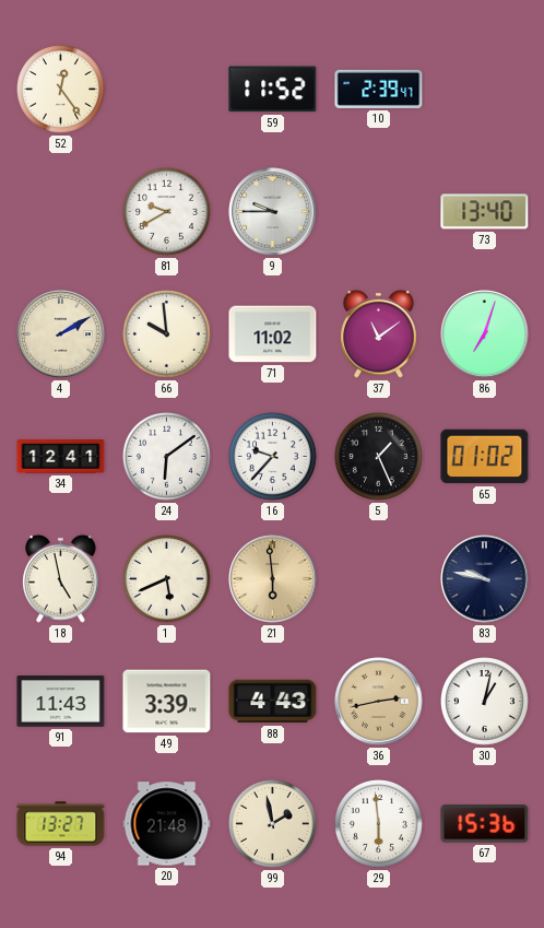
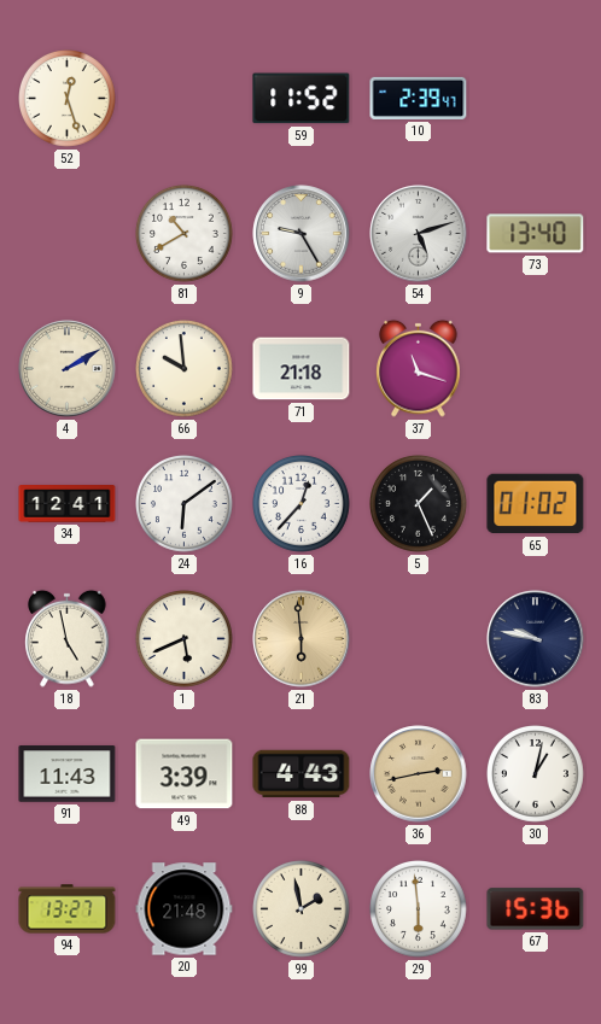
52: 12:24 -> 12:27
81: 9:40 -> 10:40
9: 9:45 -> 9:25
54: none -> 5:12
71: 11:02 -> 21:18
37: 11:09 -> 11:18
86: 7:03 -> none
16: 9:37 -> 12:37
